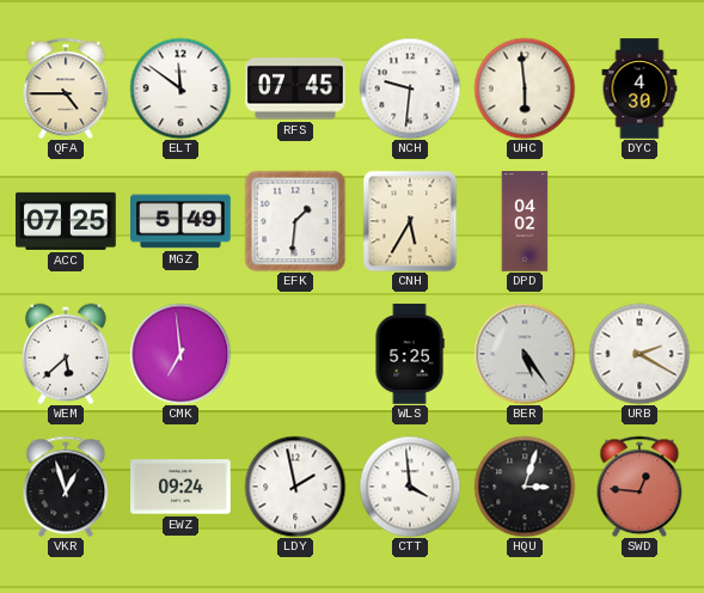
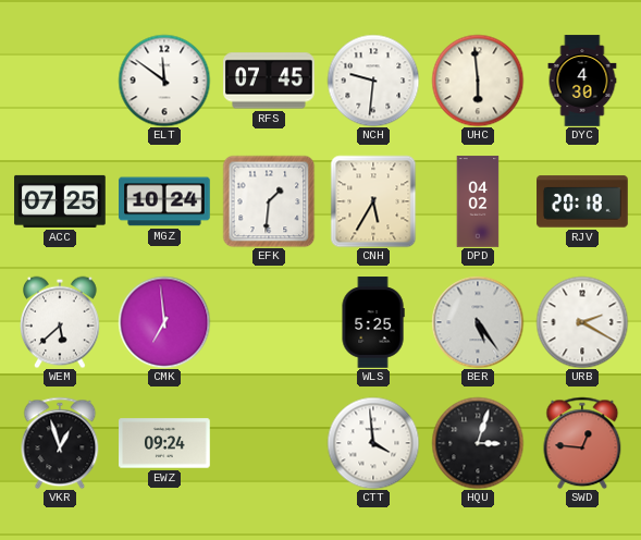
QFA: 4:45 -> none
MGZ: 5:49 -> 10:24
RJV: none -> 20:18
LDY: 1:58 -> none
